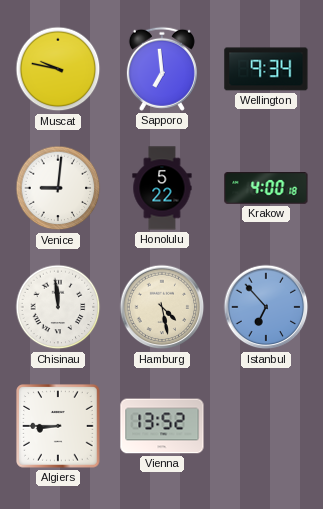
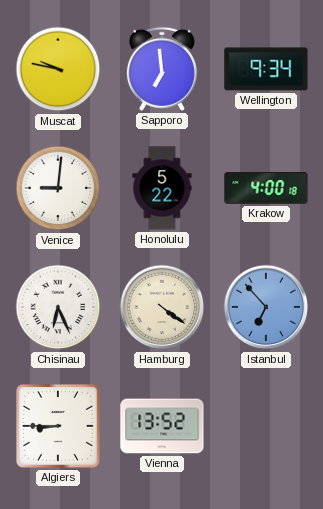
Chisinau: 11:59 -> 6:26
Hamburg: 4:28 -> 4:21
